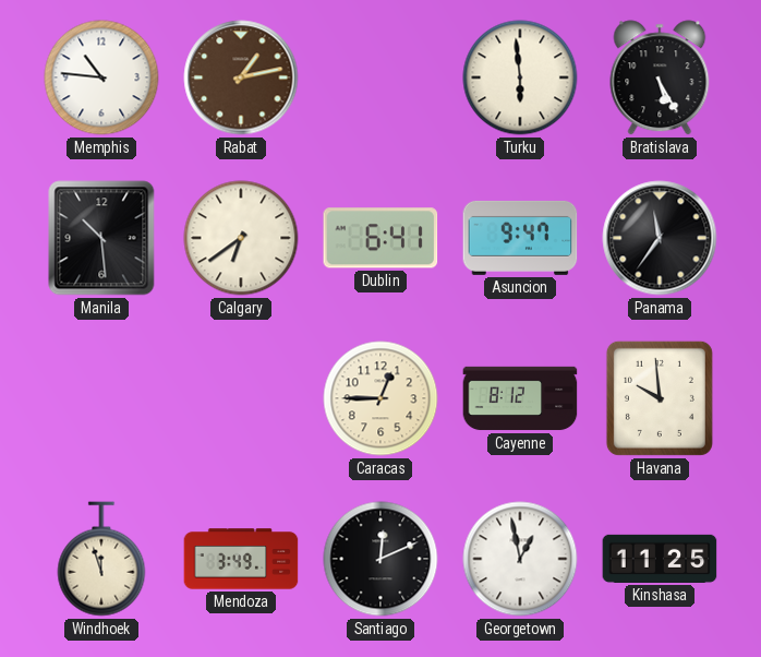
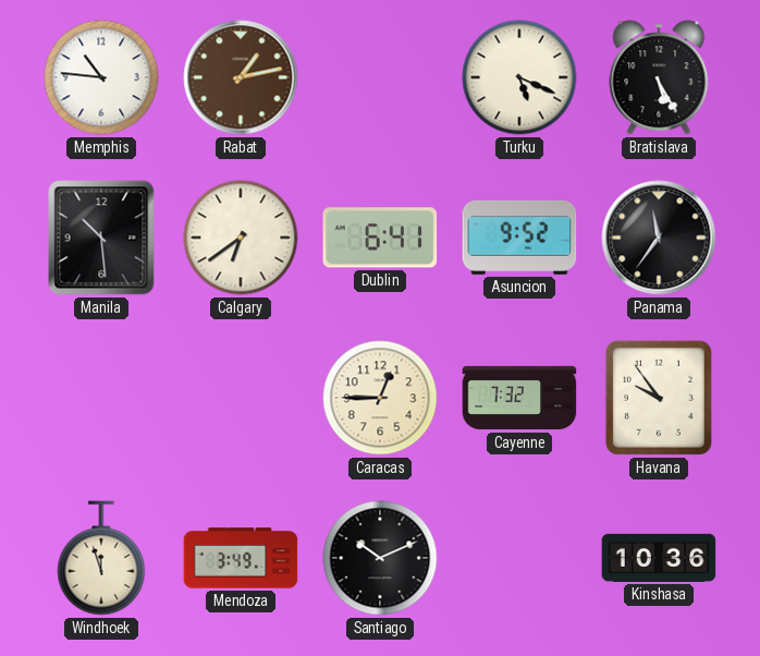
Turku: 5:59 -> 5:19
Asuncion: 9:47 -> 9:52
Cayenne: 8:12 -> 7:32
Havana: 9:59 -> 9:54
Santiago: 12:11 -> 10:11
Georgetown: 12:58 -> none
Kinshasa: 11:25 -> 10:36
